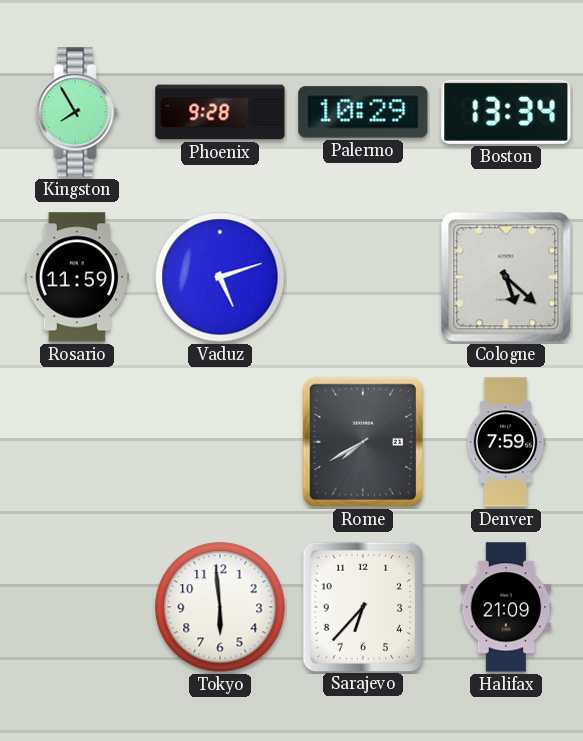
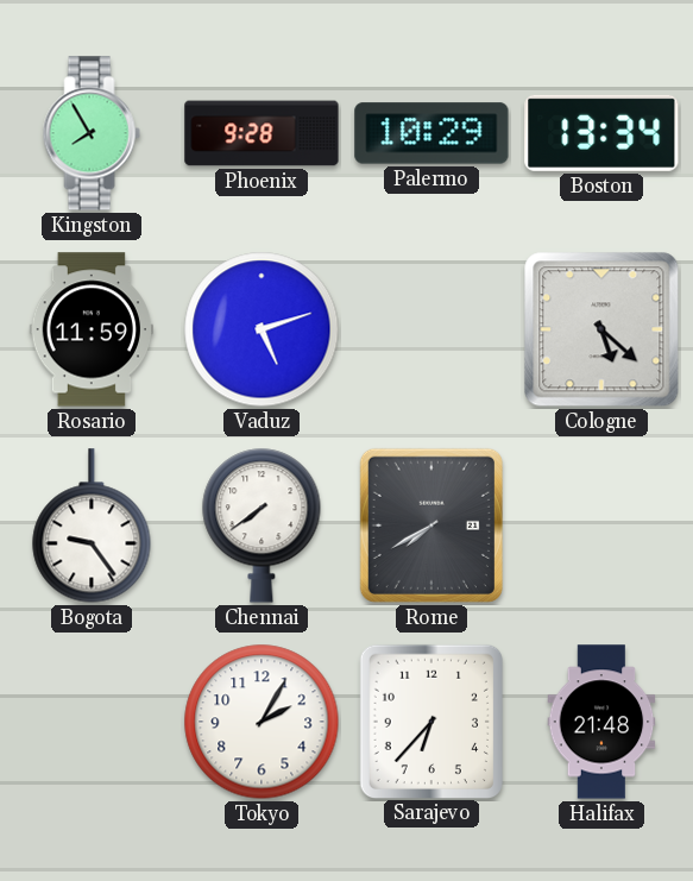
Bogota: none -> 9:24
Chennai: none -> 7:39
Denver: 7:59 -> none
Tokyo: 5:59 -> 2:05
Halifax: 21:09 -> 21:48
